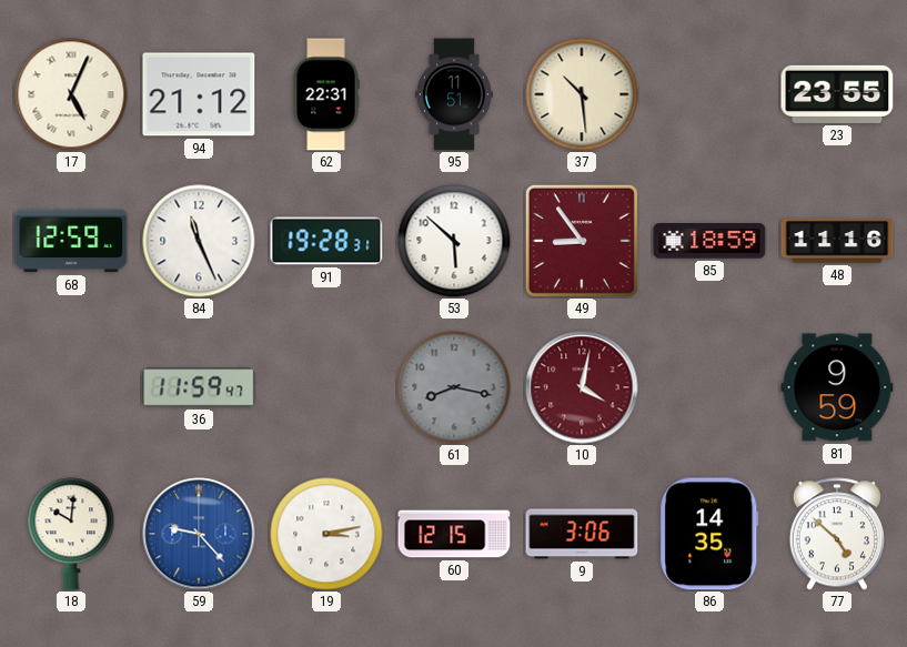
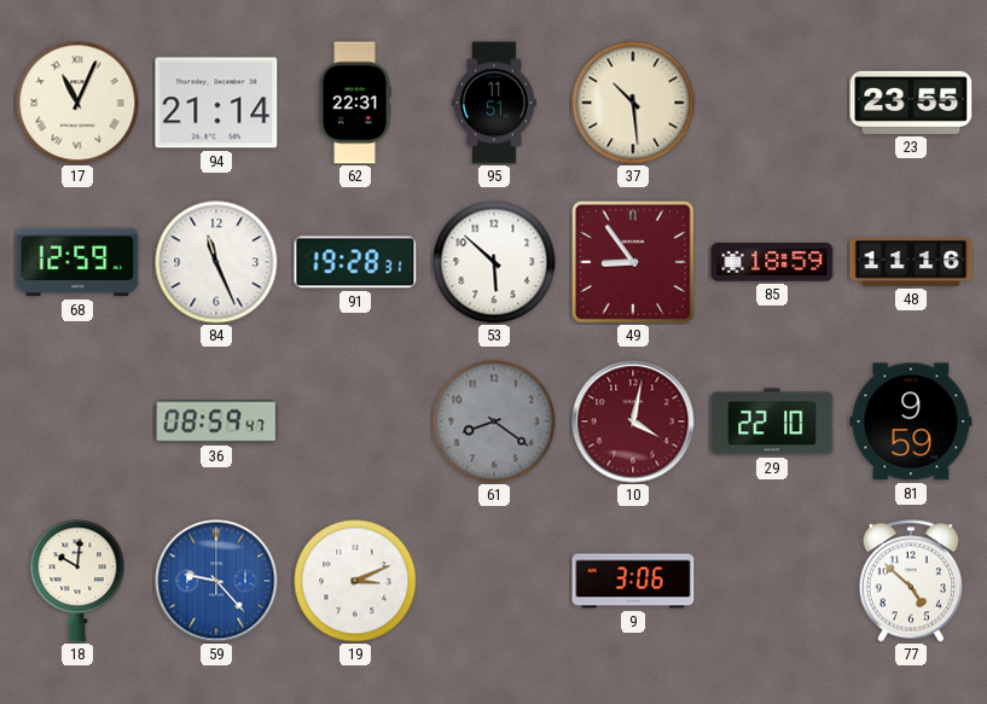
17: 5:04 -> 11:04
94: 21:12 -> 21:14
36: 11:59 -> 08:59
61: 8:17 -> 8:21
29: none -> 22:10
19: 3:13 -> 3:11
60: 12:15 -> none
86: 14:35 -> none
